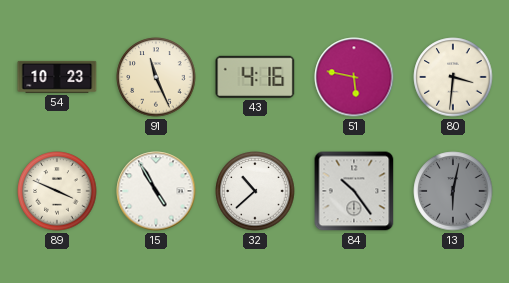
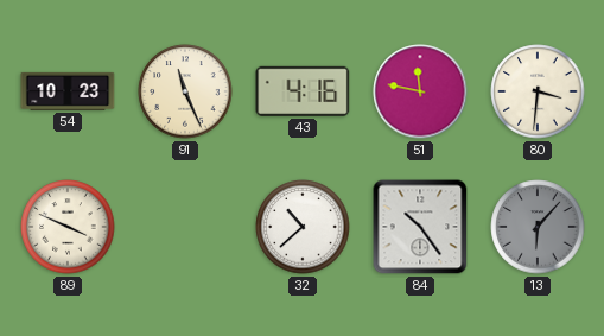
51: 5:47 -> 11:47
15: 4:55 -> none
13: 6:02 -> 6:07
